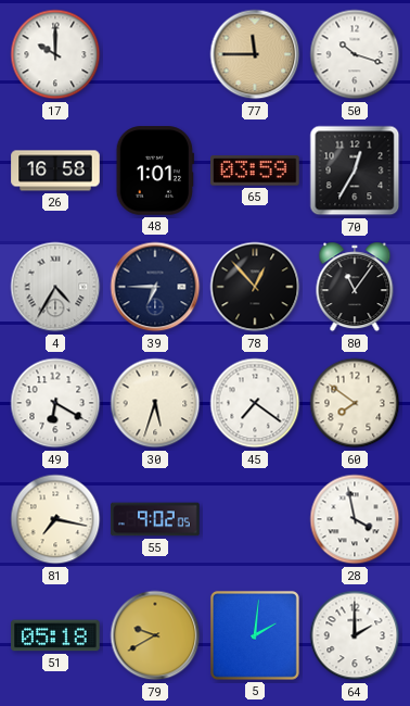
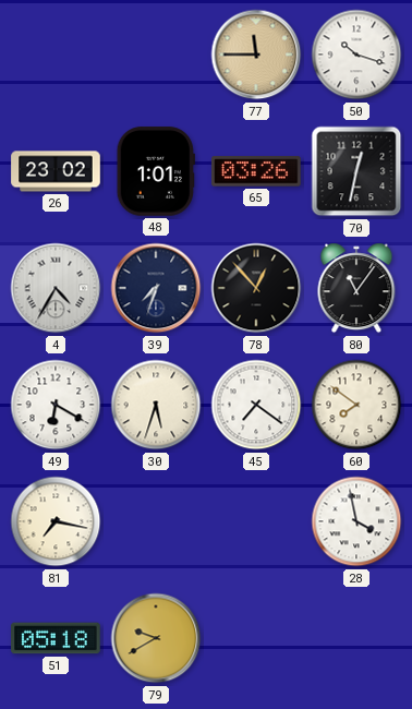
17: 10:00 -> none
26: 16:58 -> 23:02
65: 03:59 -> 03:26
70: 12:35 -> 12:32
39: 6:45 -> 7:33
55: 9:02 -> none
5: 2:01 -> none
64: 2:00 -> none
